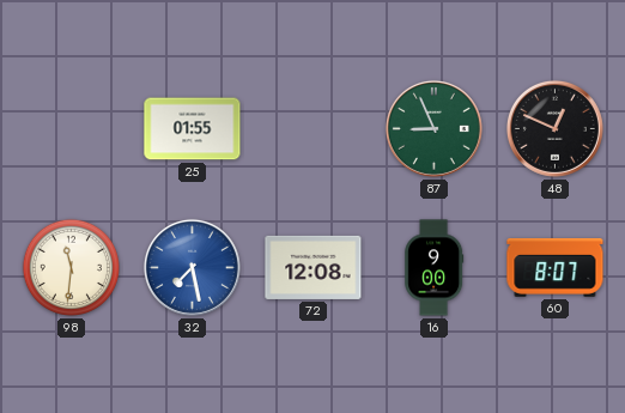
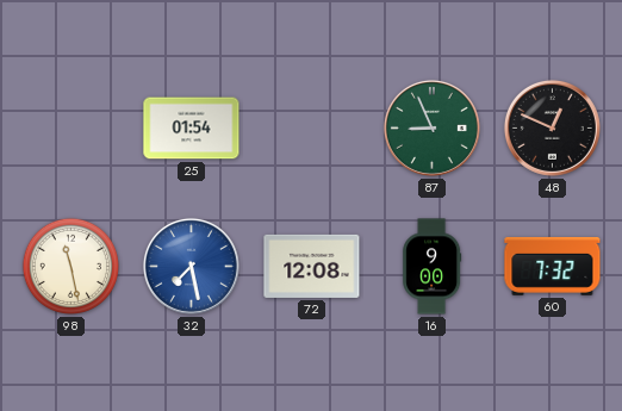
25: 01:55 -> 01:54
98: 11:31 -> 11:28
60: 8:07 -> 7:32
